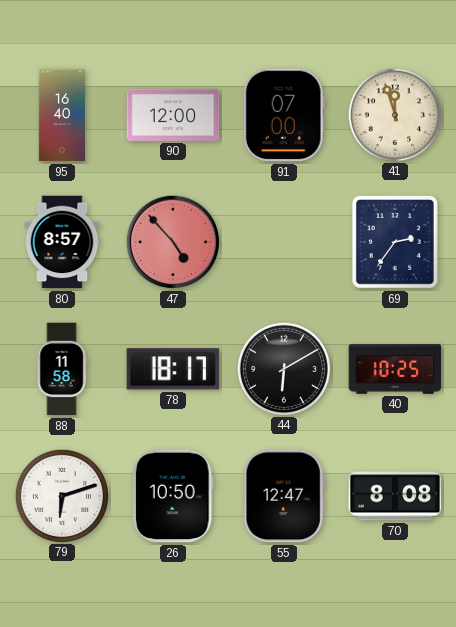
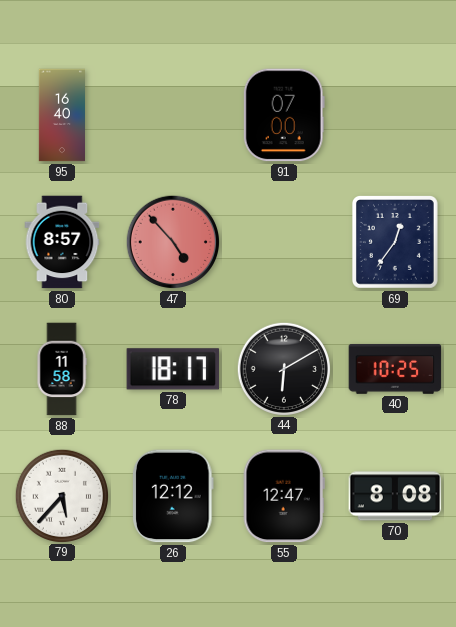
90: 12:00 -> none
41: 11:57 -> none
69: 2:36 -> 12:36
79: 6:12 -> 5:37
26: 10:50 -> 12:12
